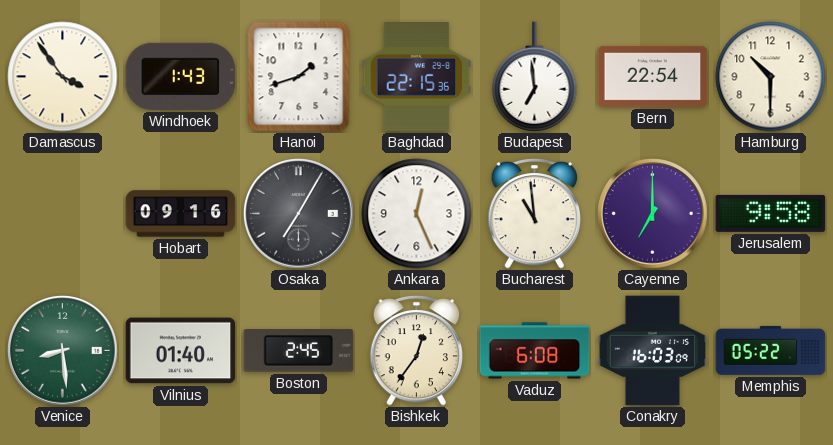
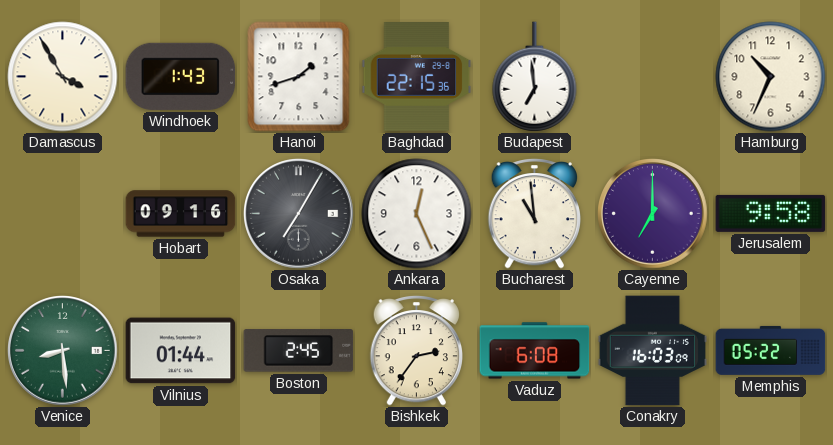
Damascus: 3:54 -> 3:55
Bern: 22:54 -> none
Hamburg: 10:30 -> 10:34
Vilnius: 01:40 -> 01:44
Bishkek: 12:36 -> 2:36
